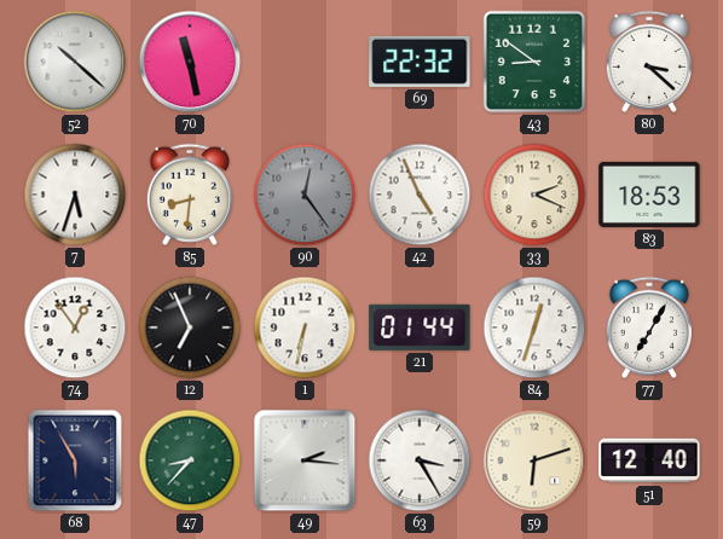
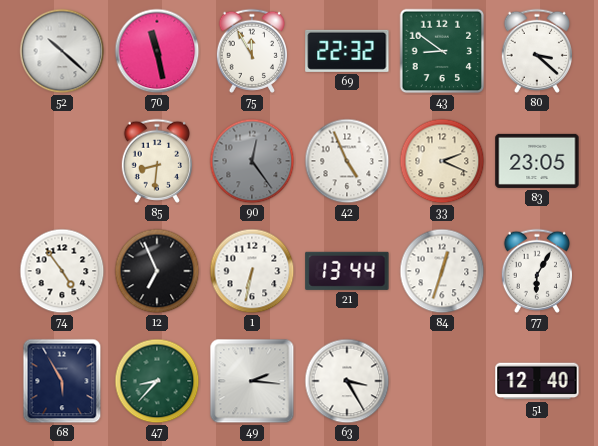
75: none -> 11:55
7: 5:33 -> none
83: 18:53 -> 23:05
74: 12:54 -> 4:54
21: 01:44 -> 13:44
77: 7:05 -> 6:05
59: 6:12 -> none
